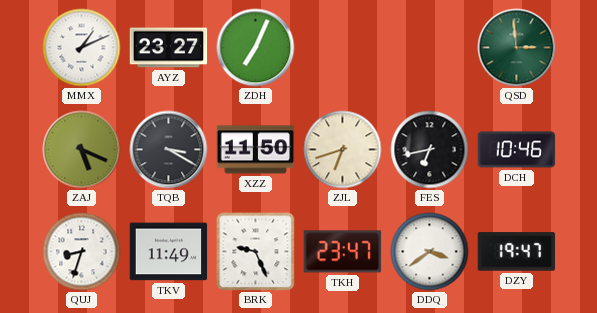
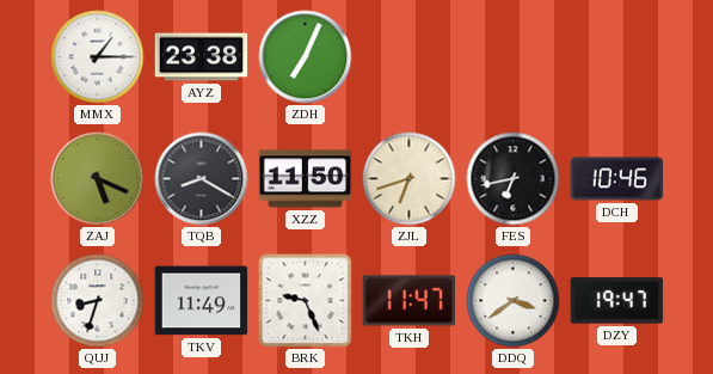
MMX: 1:11 -> 1:15
AYZ: 23:27 -> 23:38
QSD: 2:59 -> none
TQB: 3:20 -> 8:20
TKH: 23:47 -> 11:47
